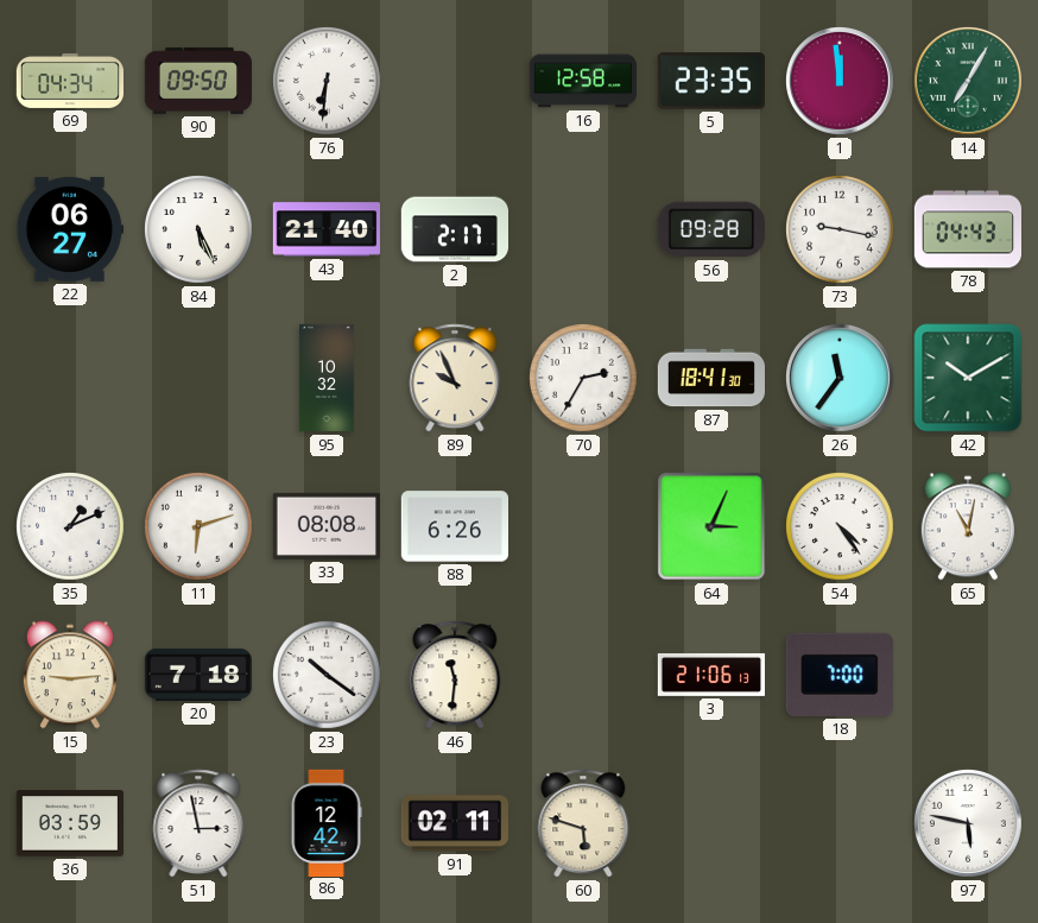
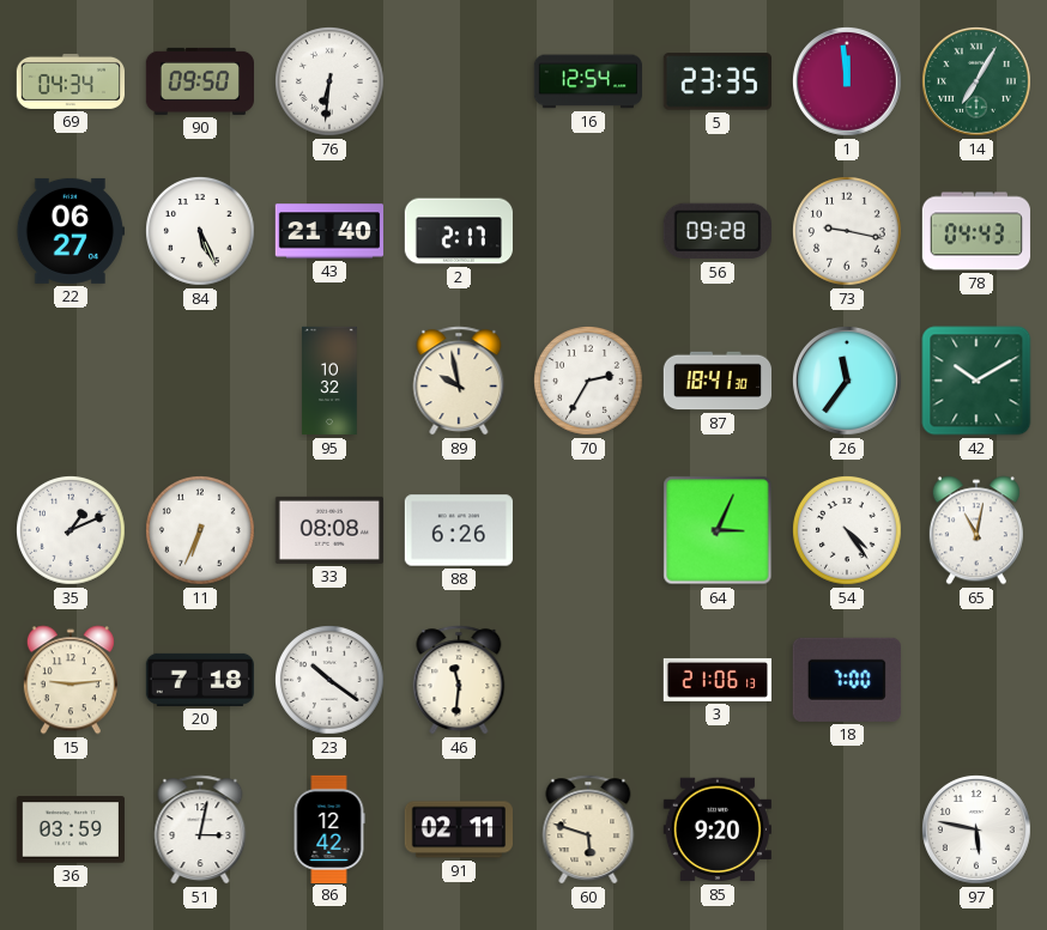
16: 12:58 -> 12:54
89: 9:56 -> 9:58
11: 6:12 -> 6:34
51: 2:58 -> 3:02
85: none -> 9:20
